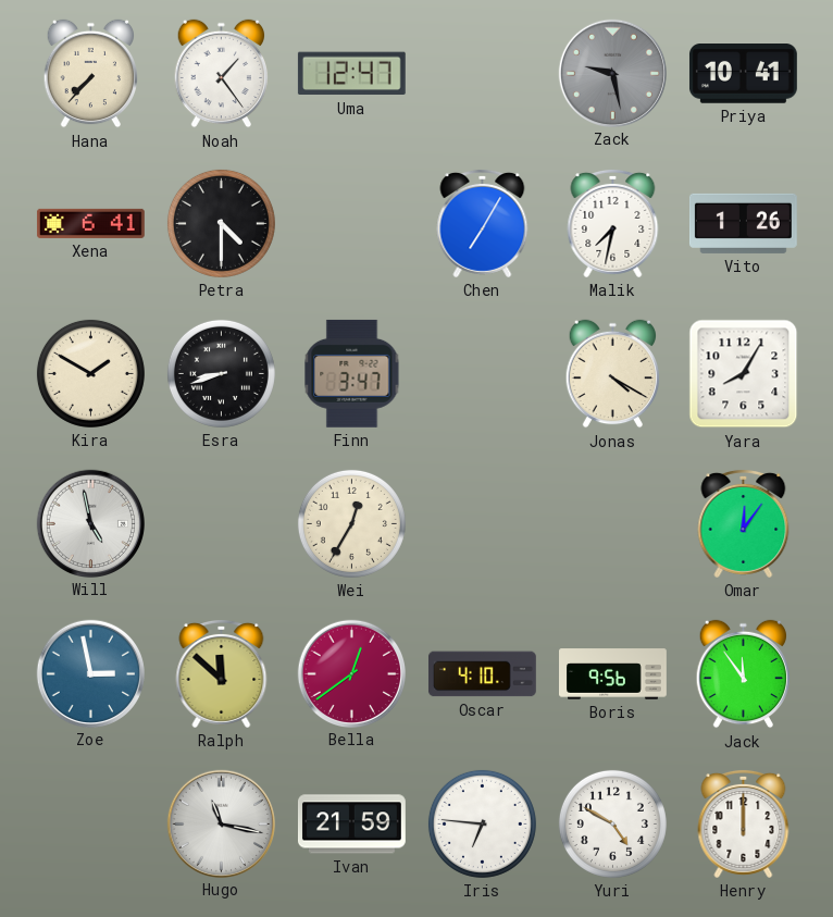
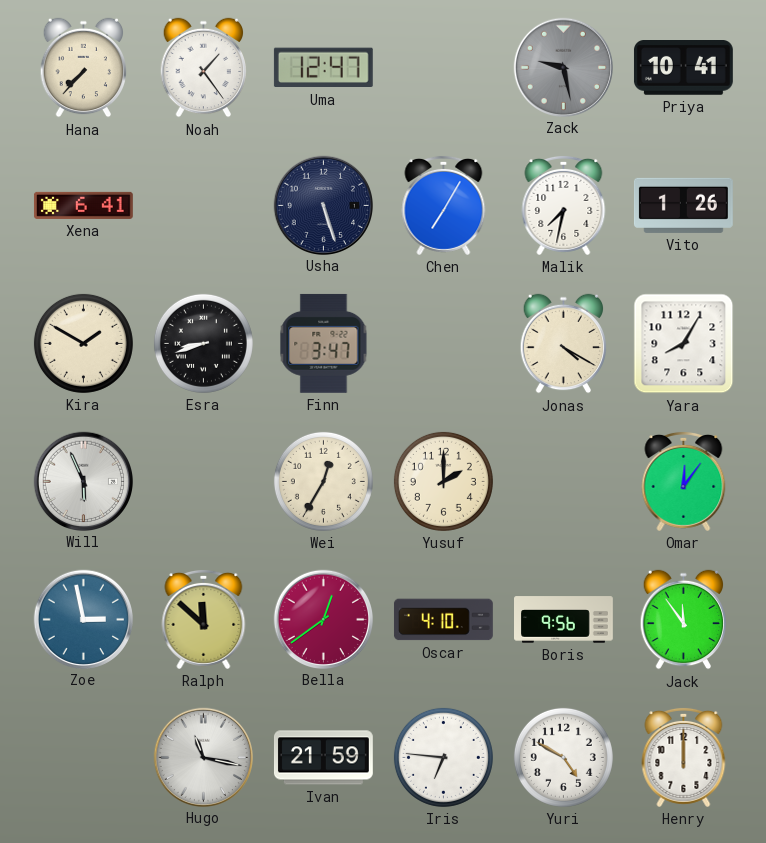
Petra: 4:30 -> none
Usha: none -> 5:27
Will: 4:58 -> 5:56
Yusuf: none -> 2:00
